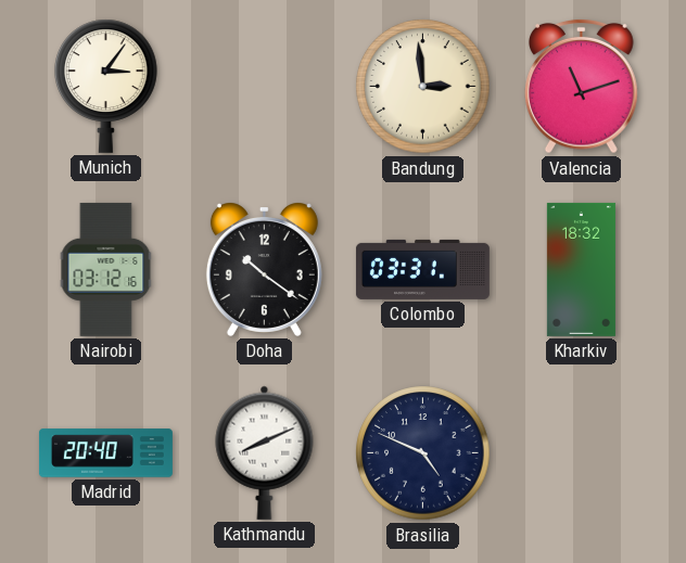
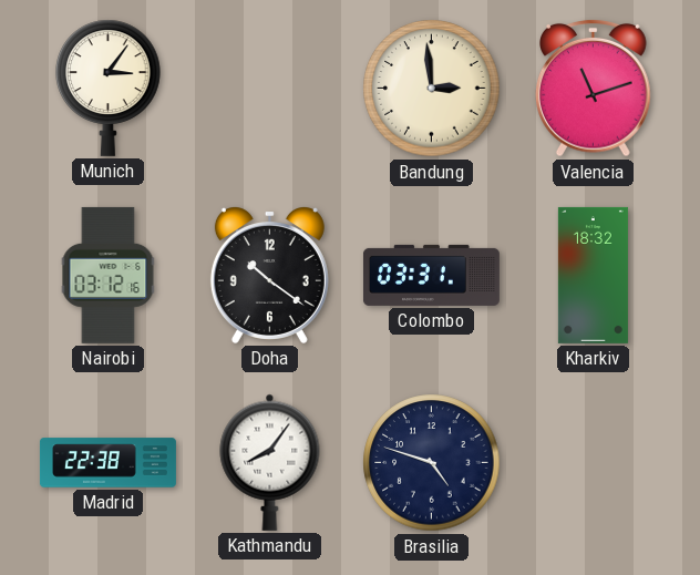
Madrid: 20:40 -> 22:38
Kathmandu: 8:11 -> 8:06
Brasilia: 4:49 -> 4:48
